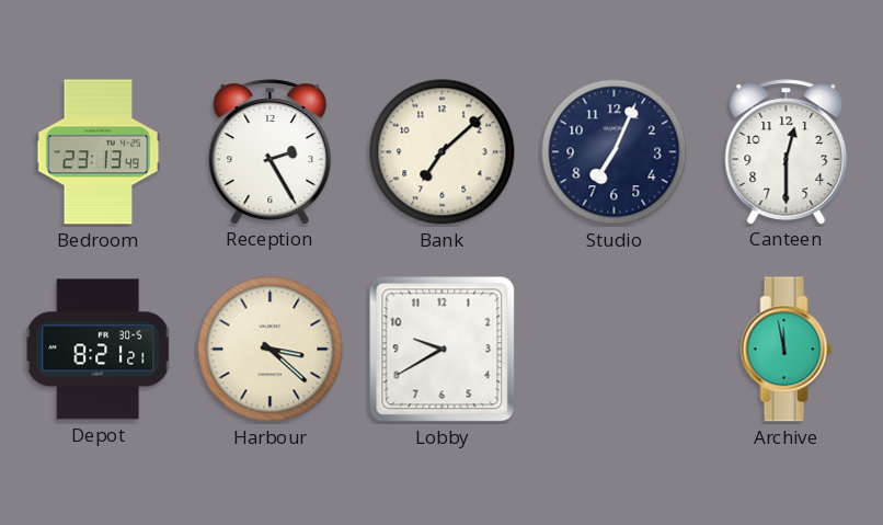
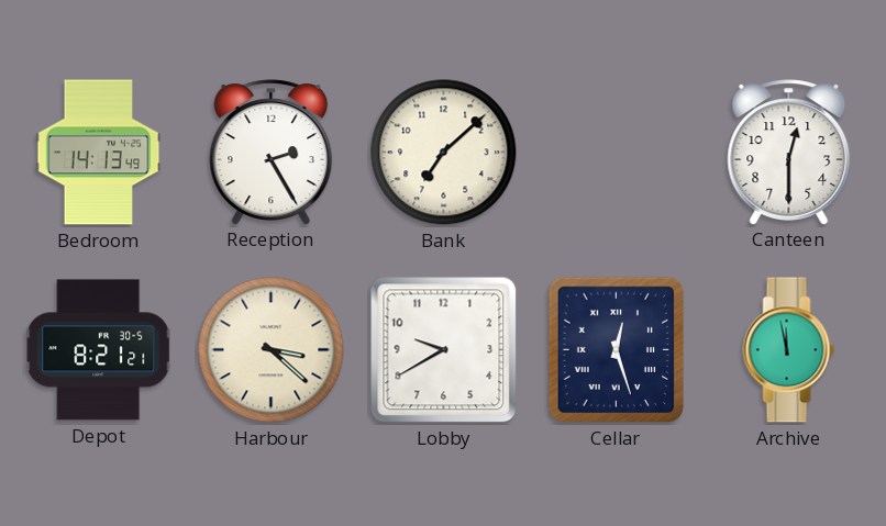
Bedroom: 23:13 -> 14:13
Studio: 7:04 -> none
Cellar: none -> 12:27
